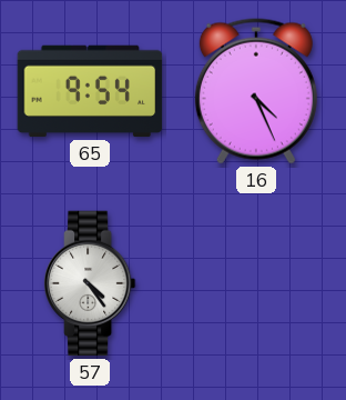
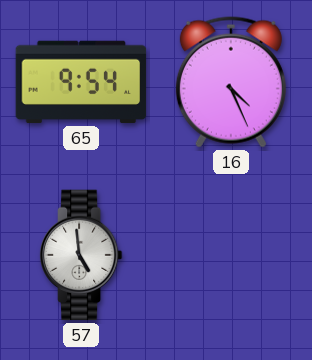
57: 4:24 -> 4:59
